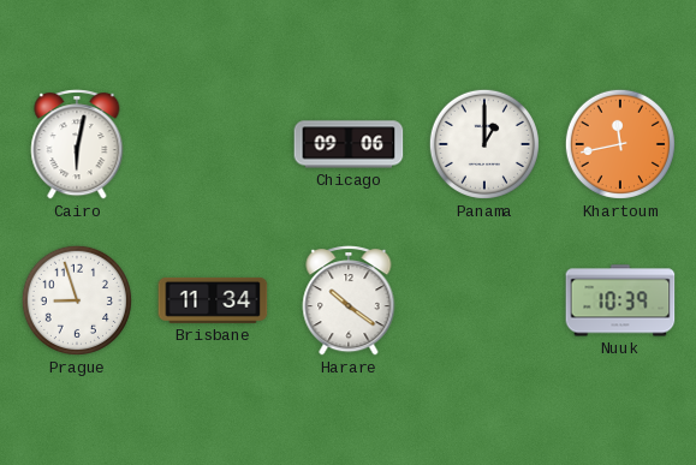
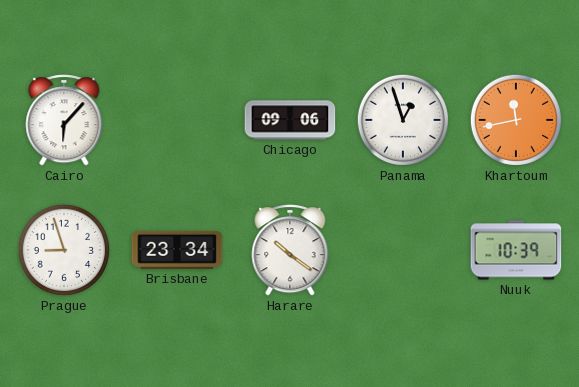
Cairo: 6:02 -> 6:07
Panama: 1:00 -> 12:57
Brisbane: 11:34 -> 23:34
